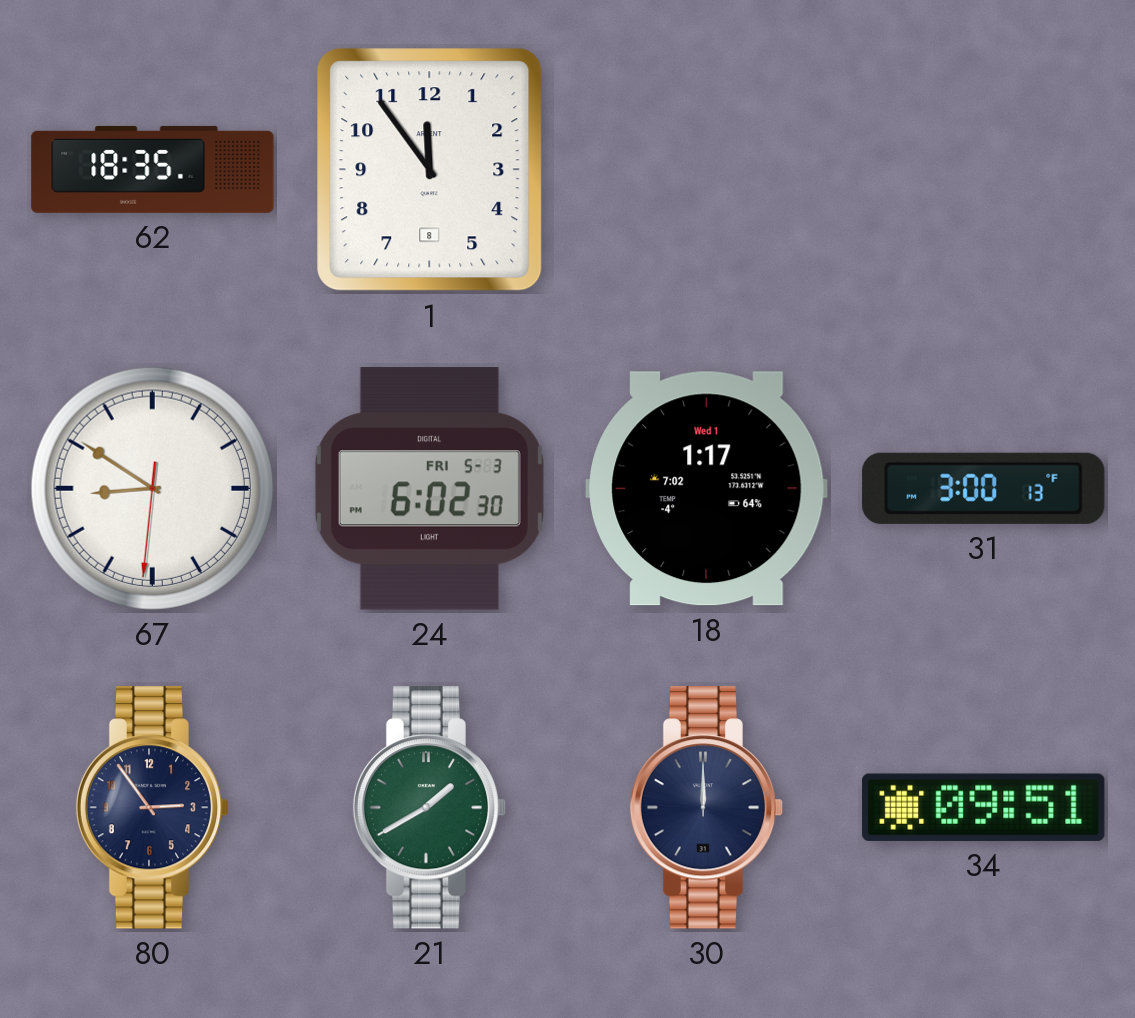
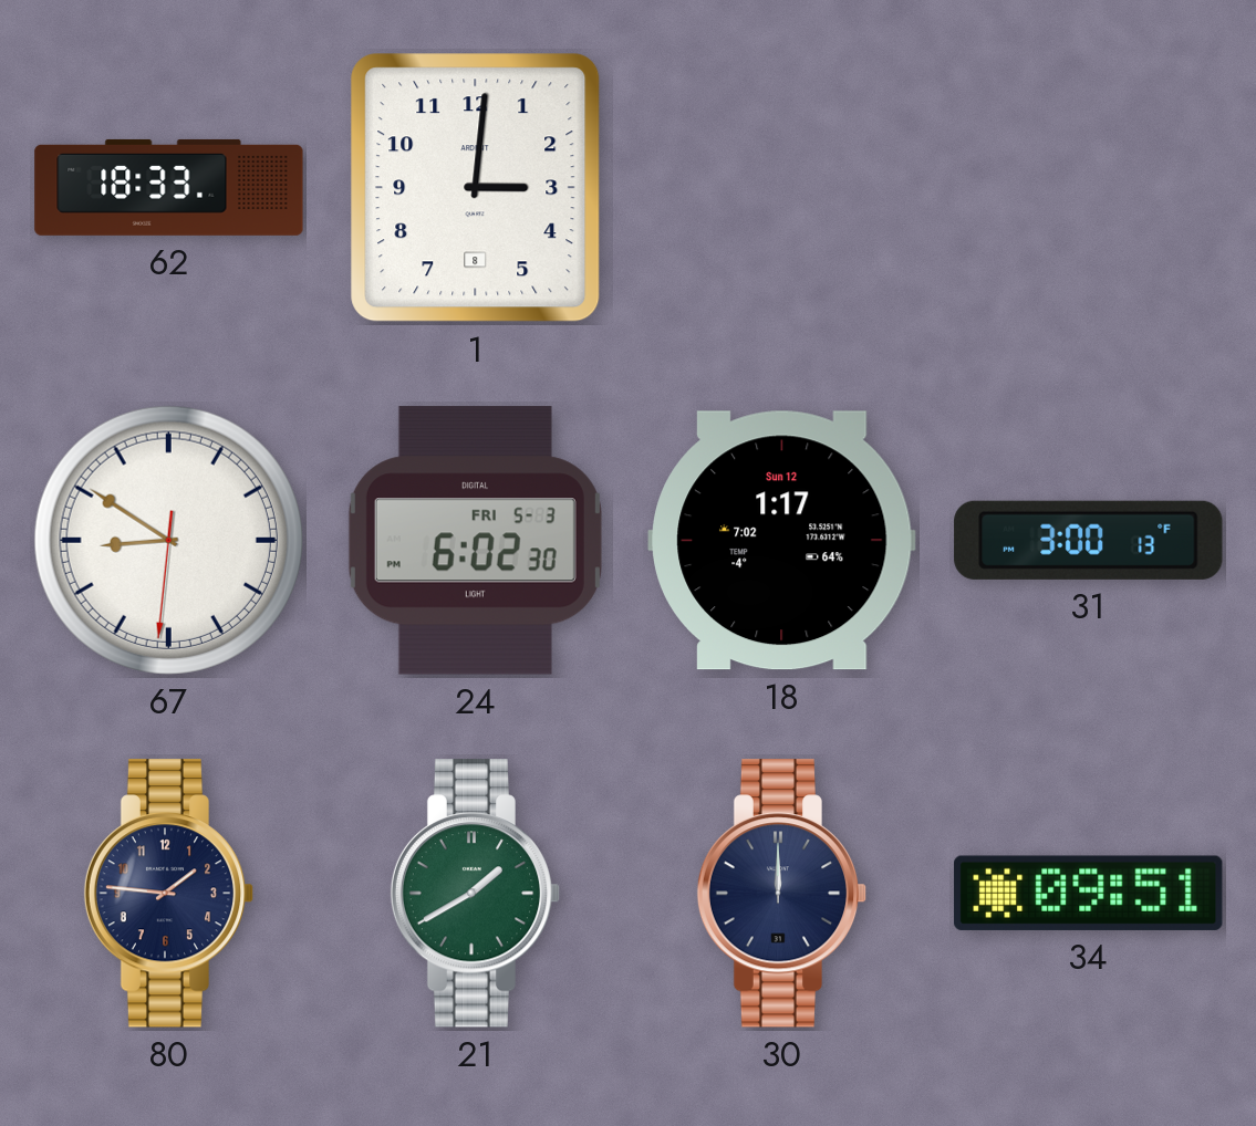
62: 18:35 -> 18:33
1: 11:54 -> 3:01
18 date: Wed 1 -> Sun 12
80: 2:54 -> 1:46
